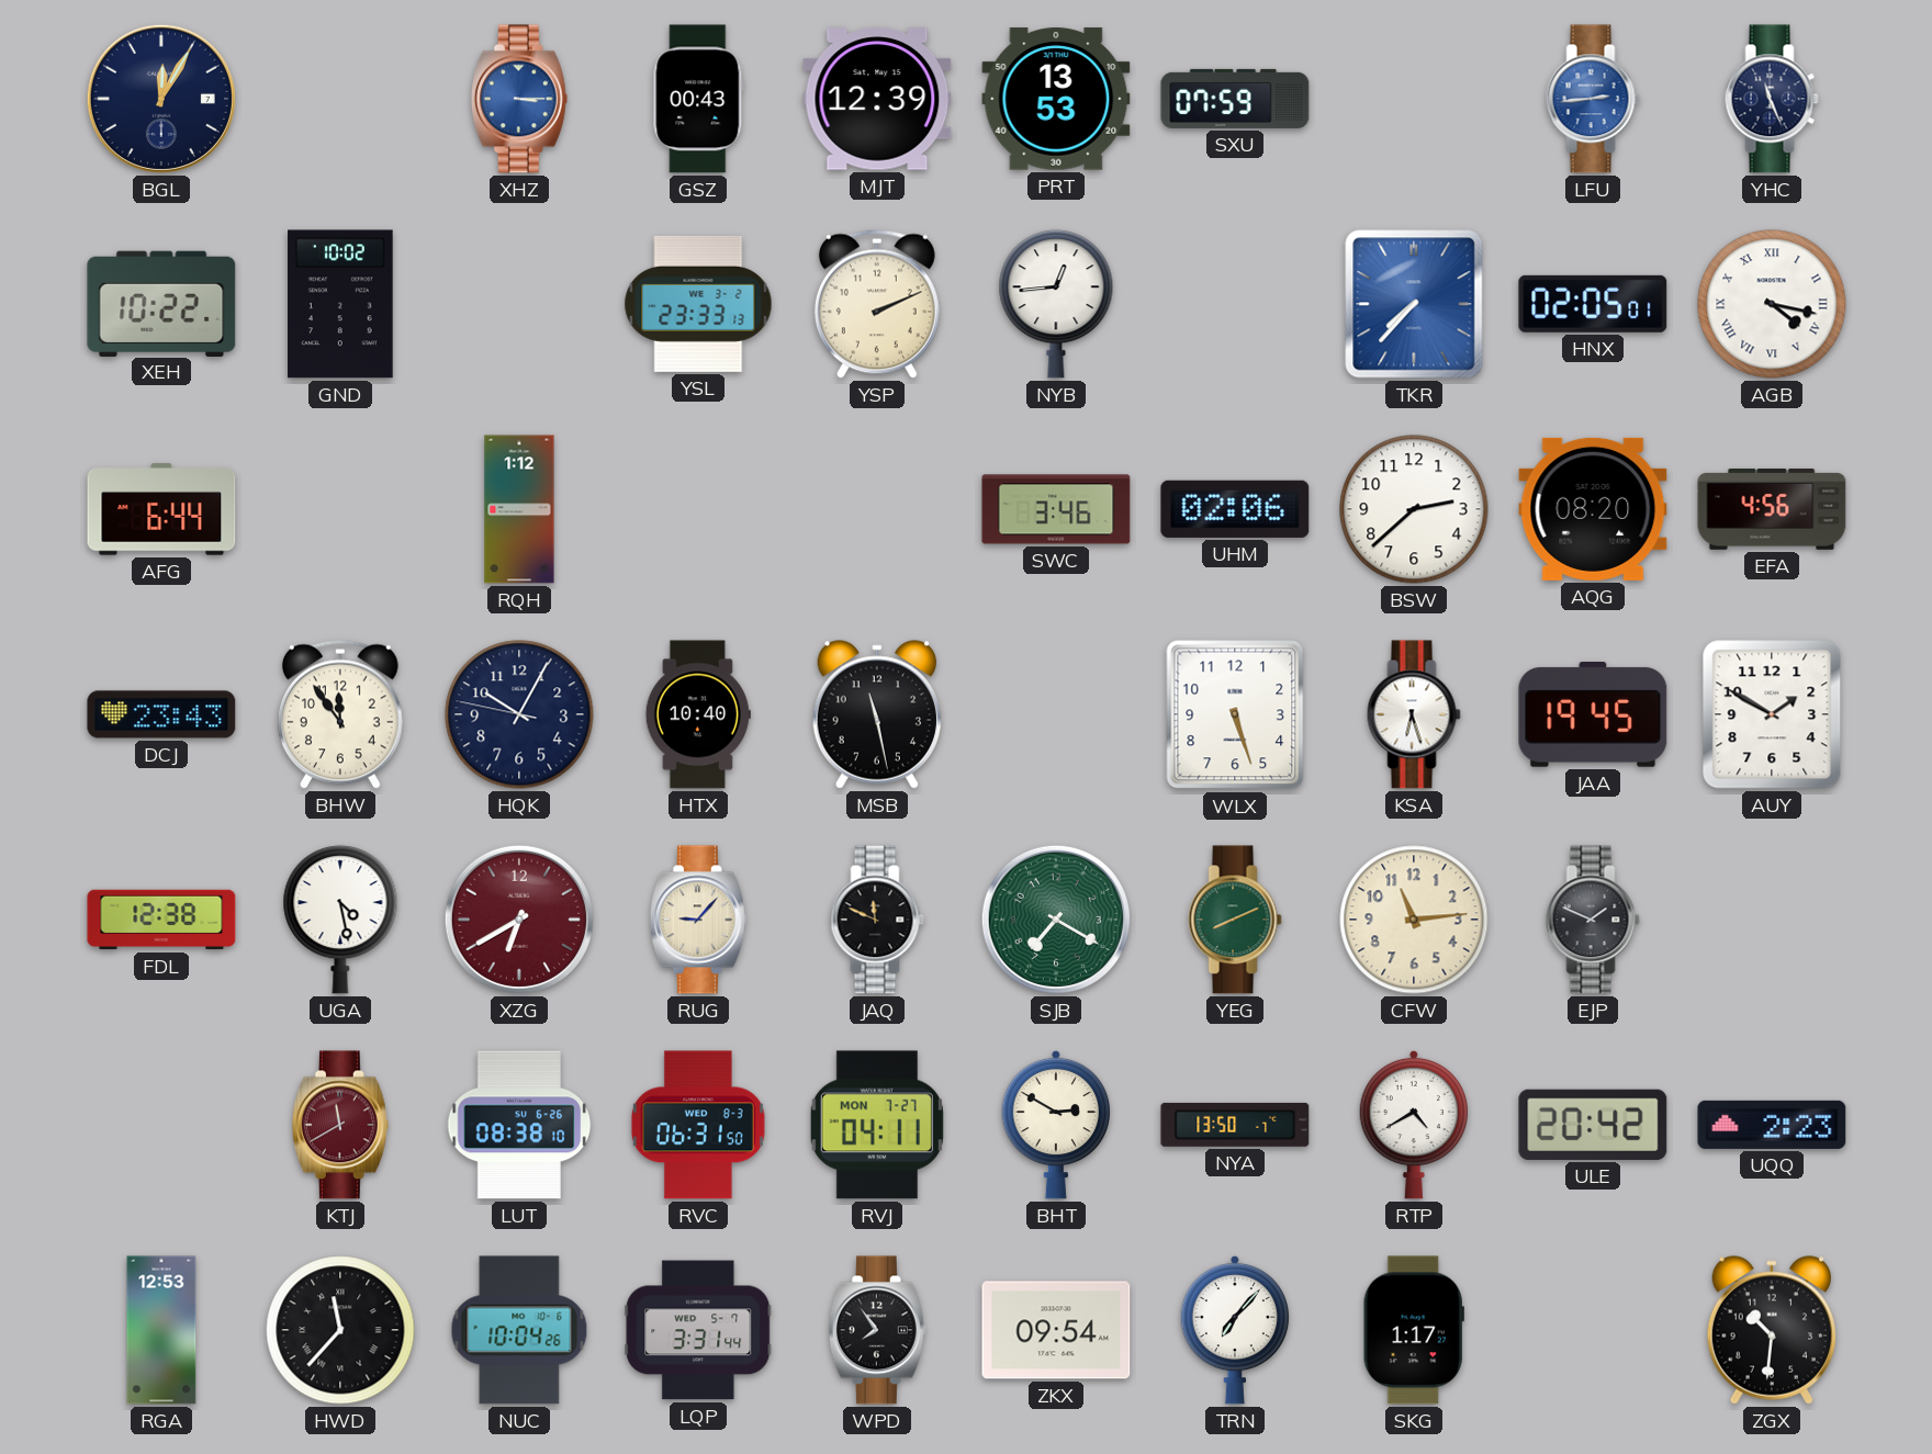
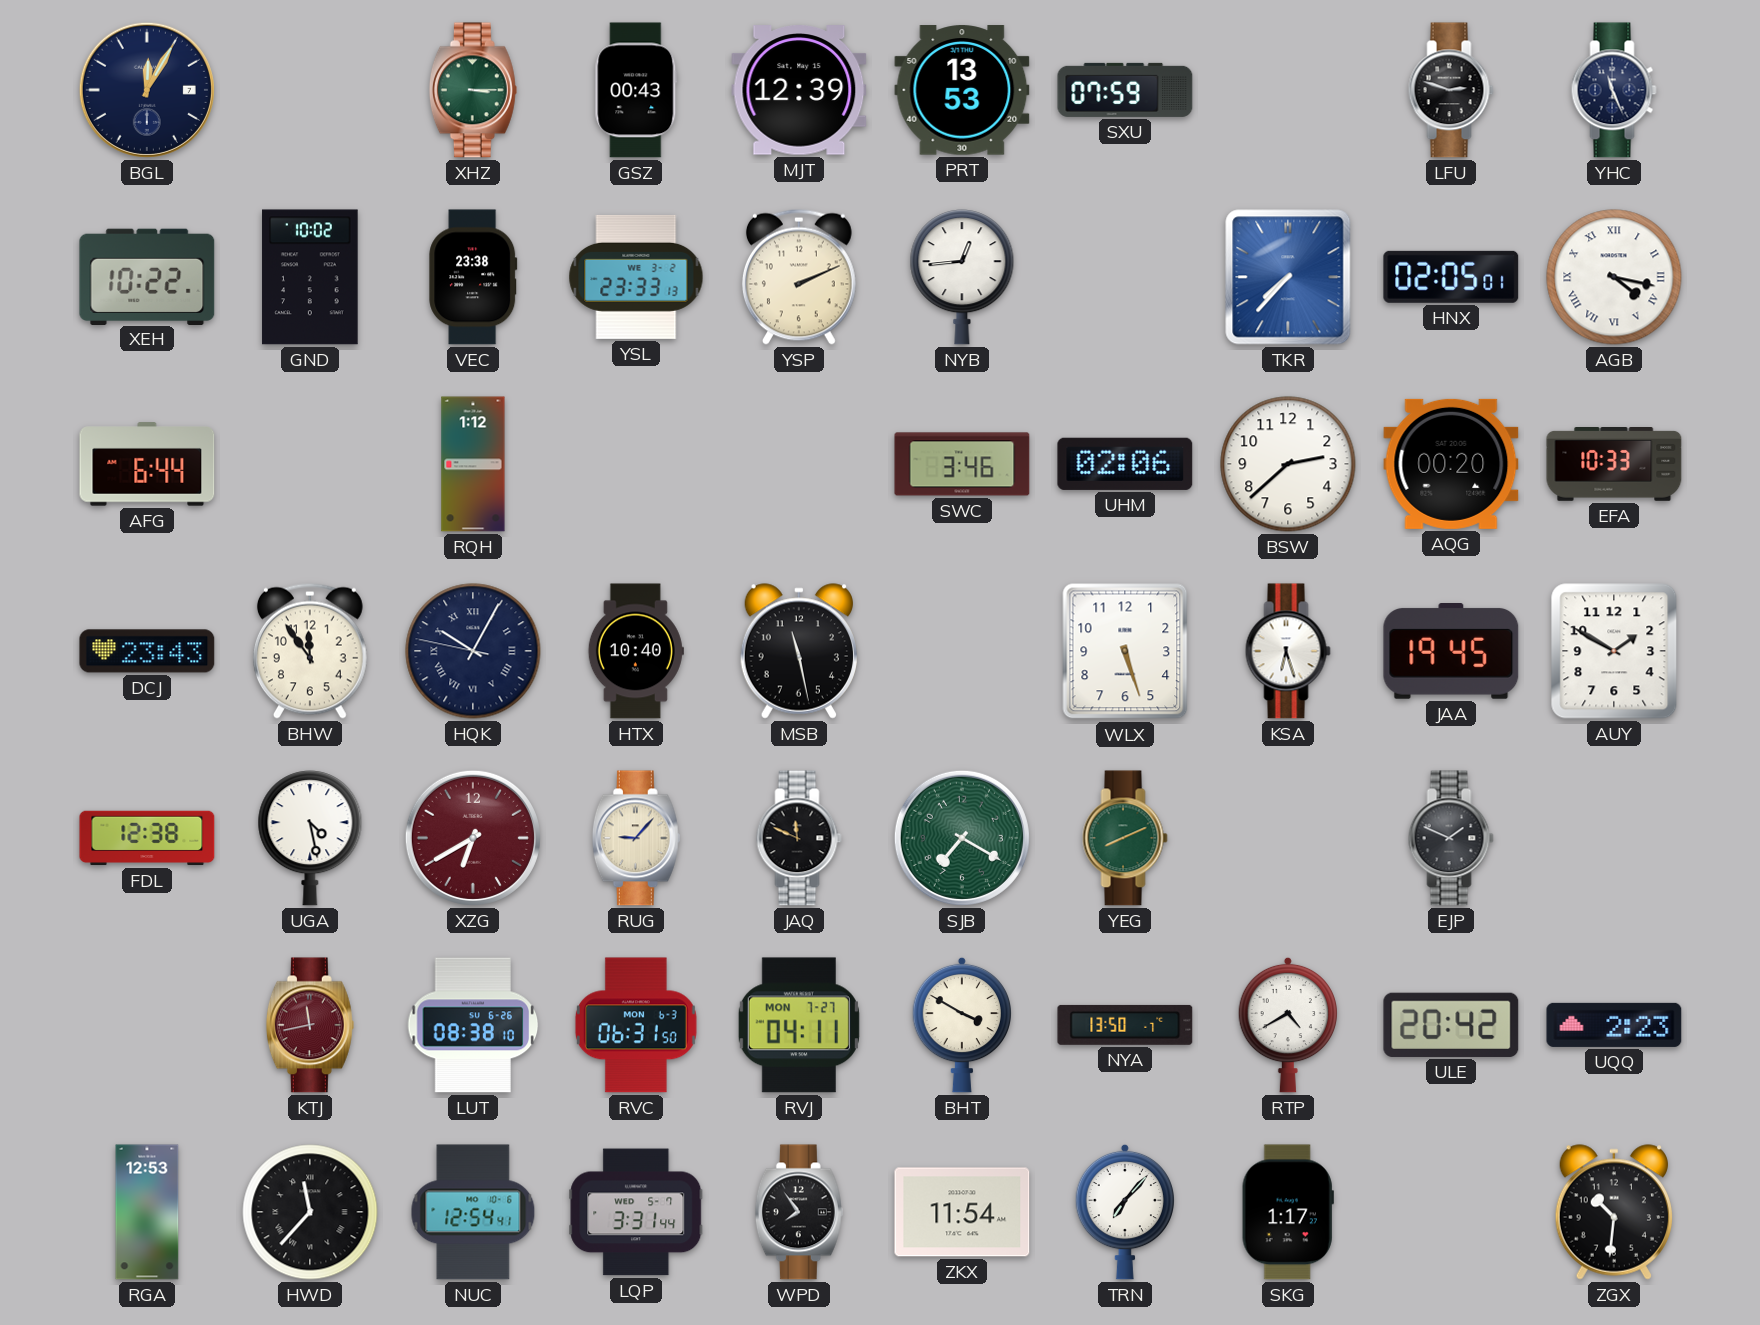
XHZ dial: blue -> green
LFU: 2:44 -> 2:48
LFU dial: blue -> black
VEC: none -> 23:38
AQG: 08:20 -> 00:20
EFA: 4:56 -> 10:33
HQK numerals: Arabic -> Roman
CFW: 11:14 -> none
KTJ: 11:40 -> 11:43
RVC date: WED 8-3 -> MON 6-3
BHT: 2:50 -> 3:50
NUC: 10:04 -> 12:54
ZKX: 09:54 -> 11:54
